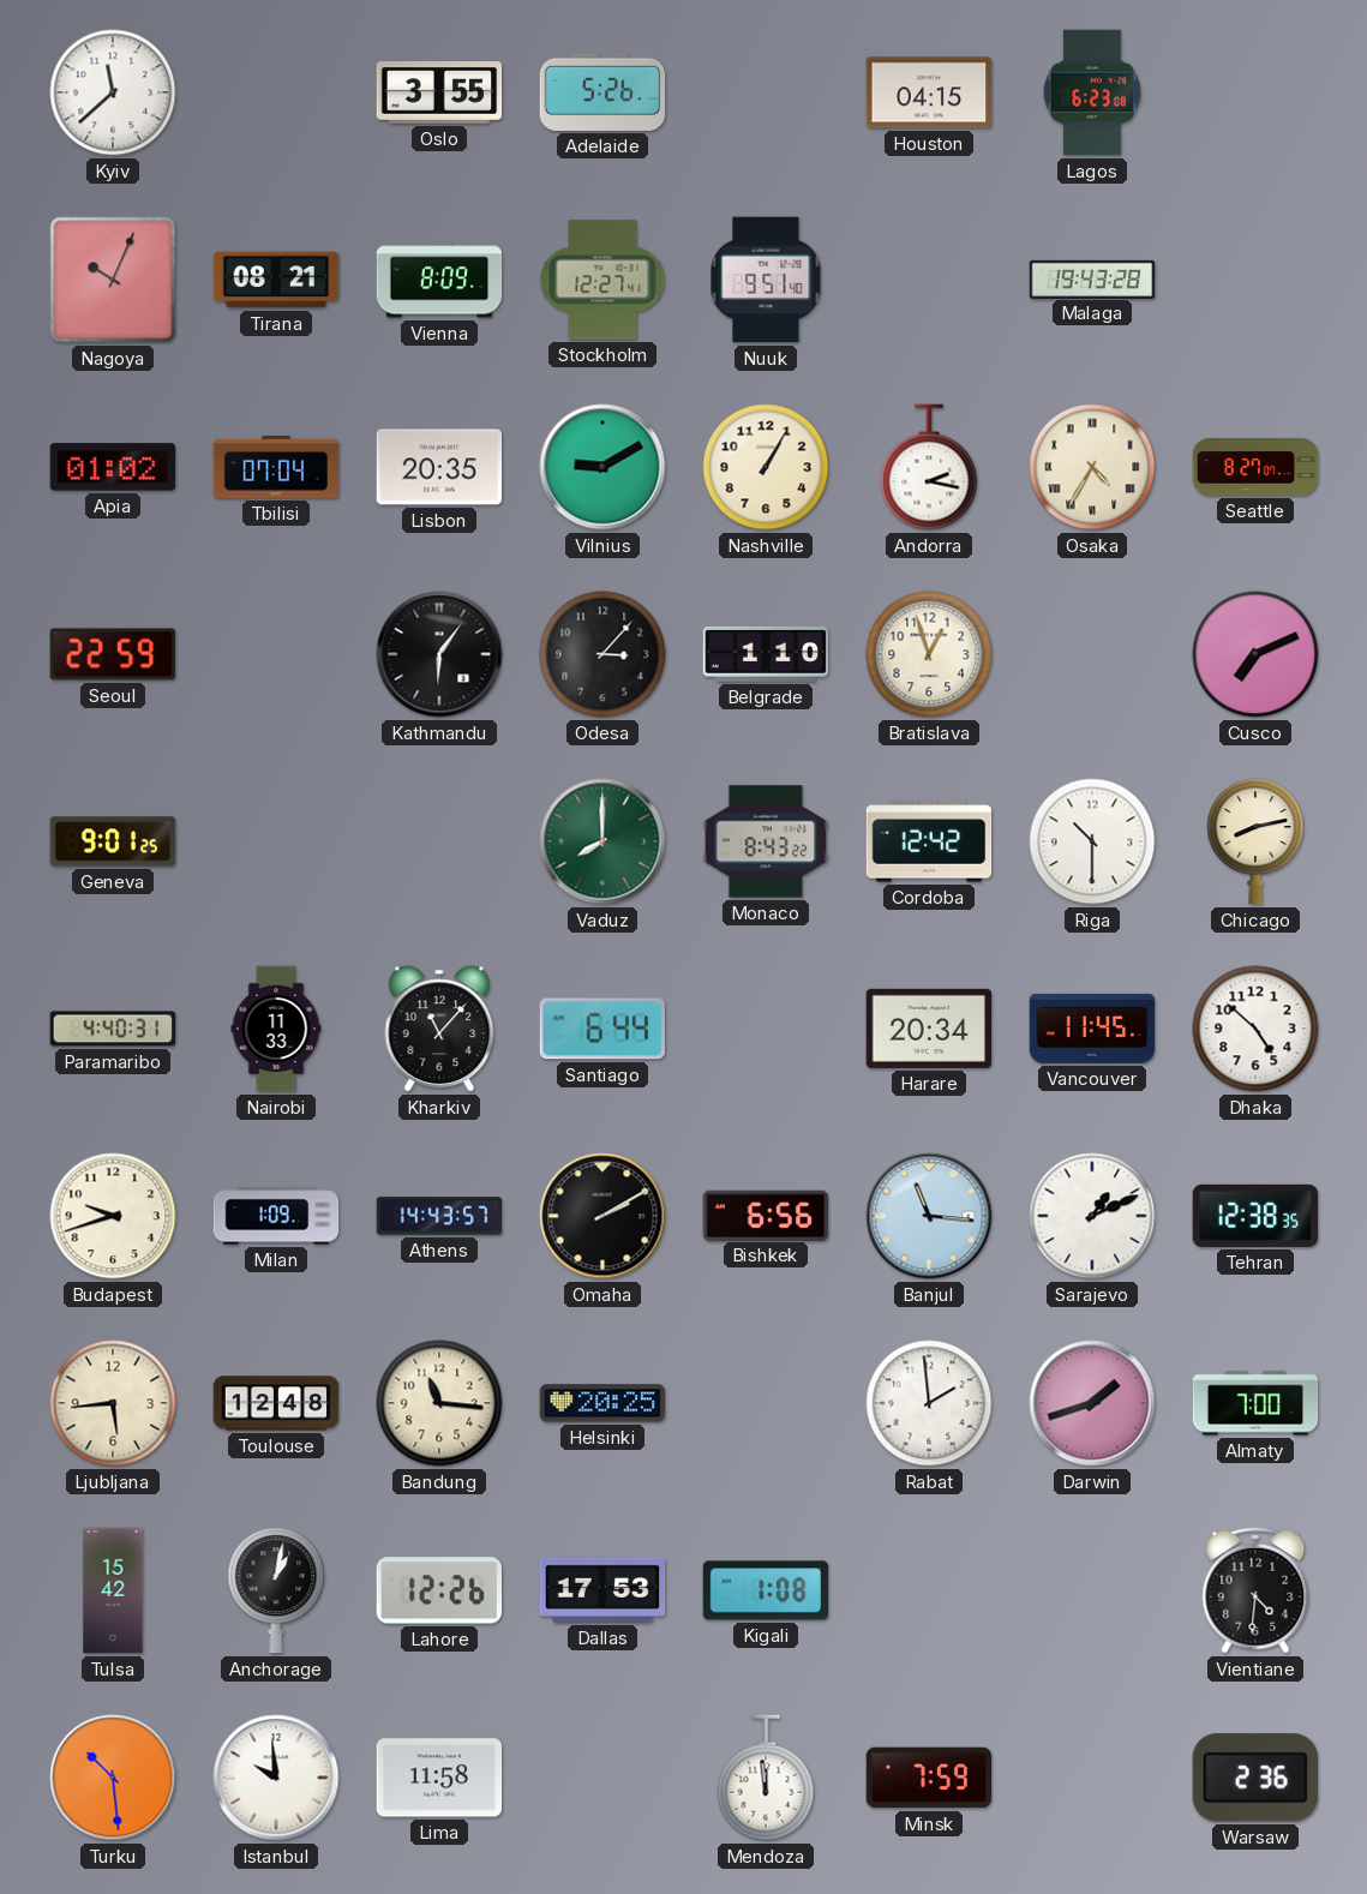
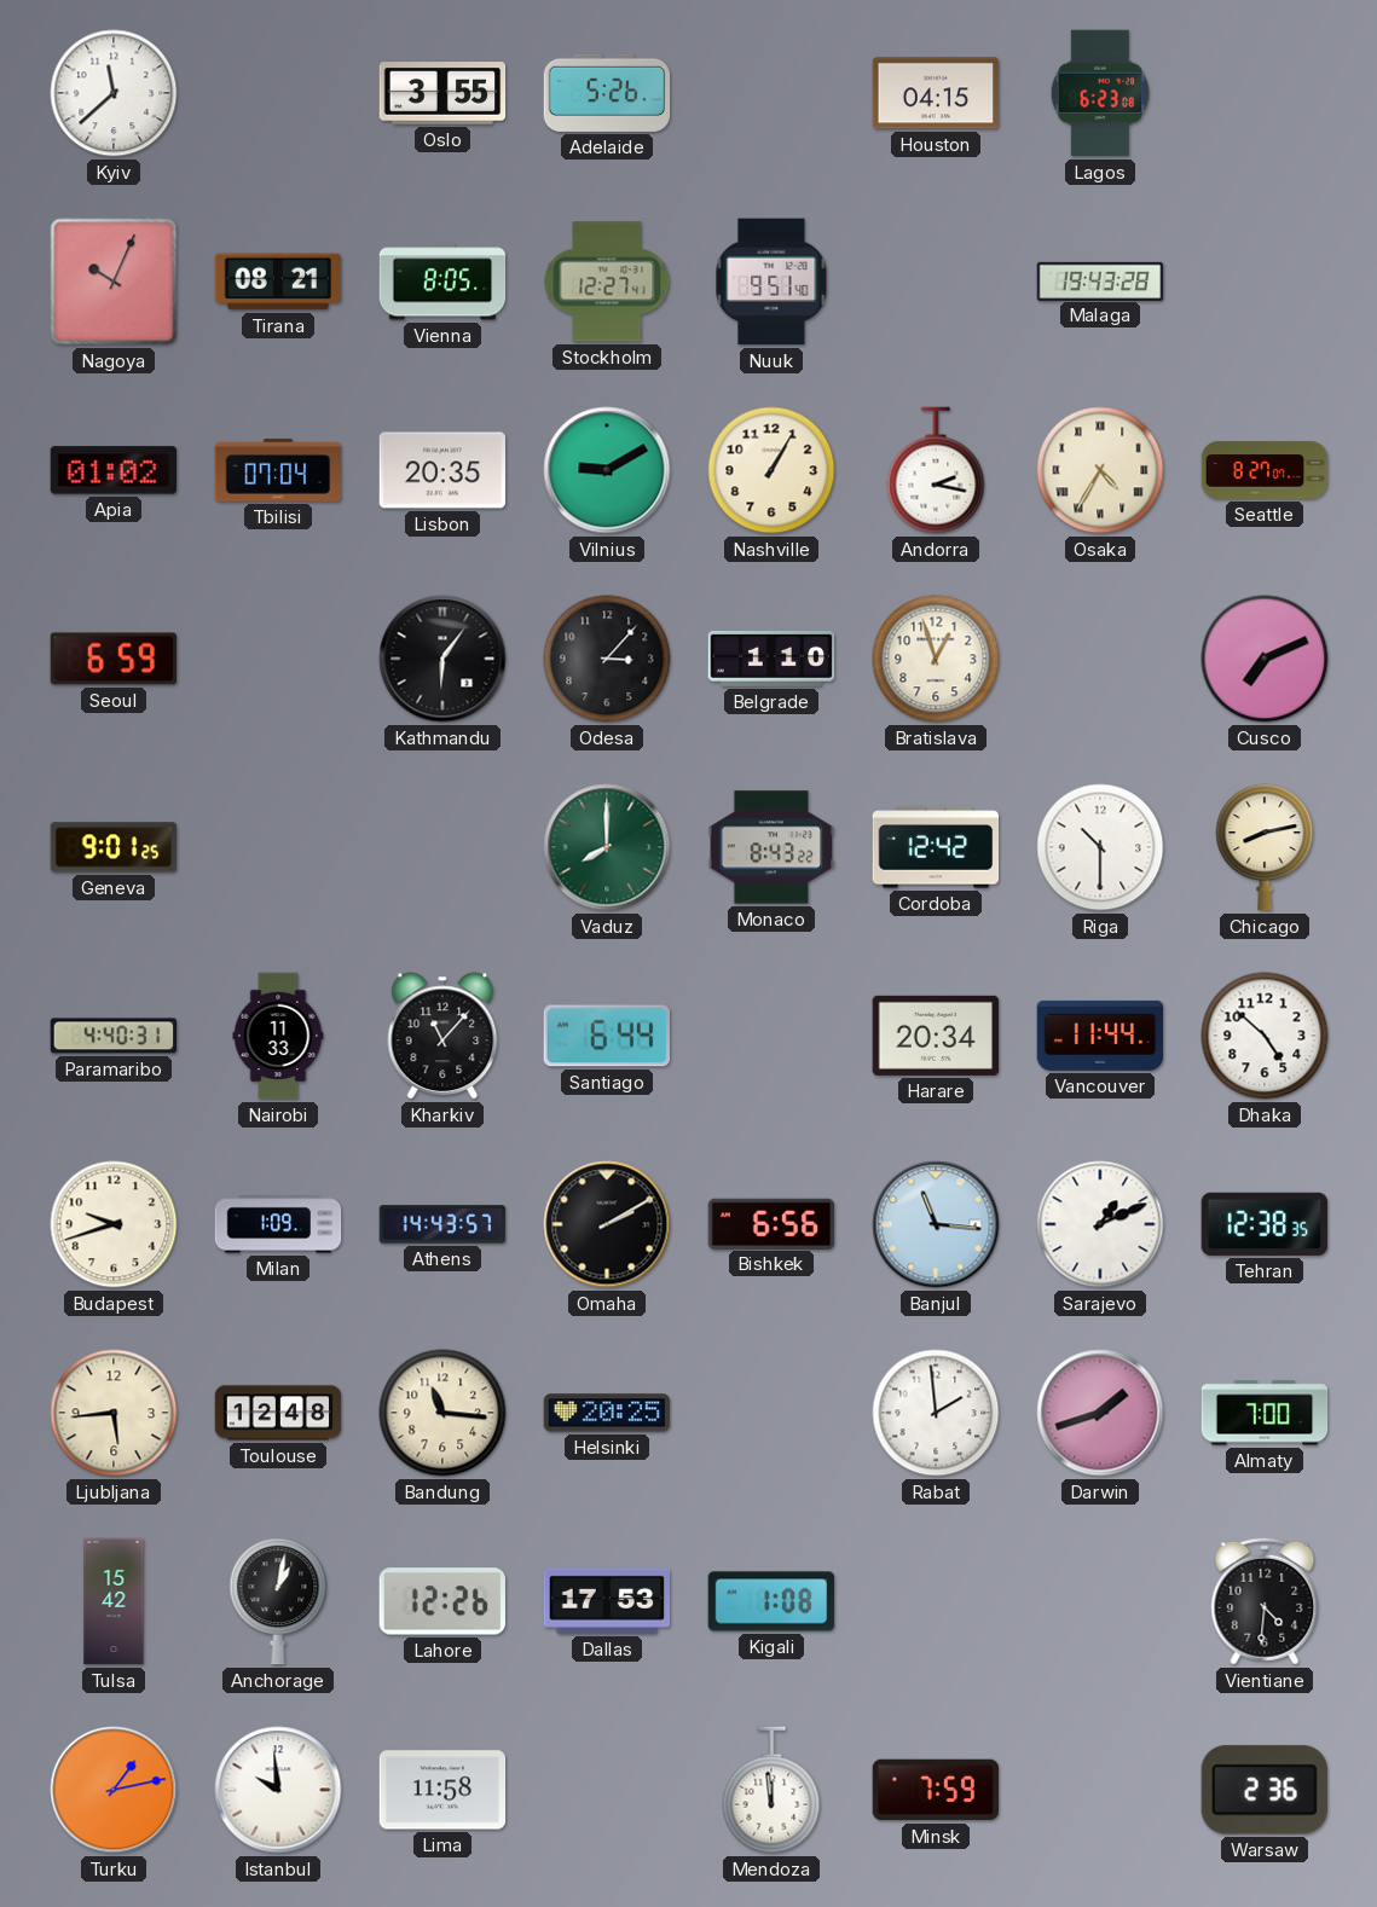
Vienna: 8:09 -> 8:05
Seoul: 22:59 -> 6:59
Vancouver: 11:45 -> 11:44
Turku: 10:29 -> 1:13
